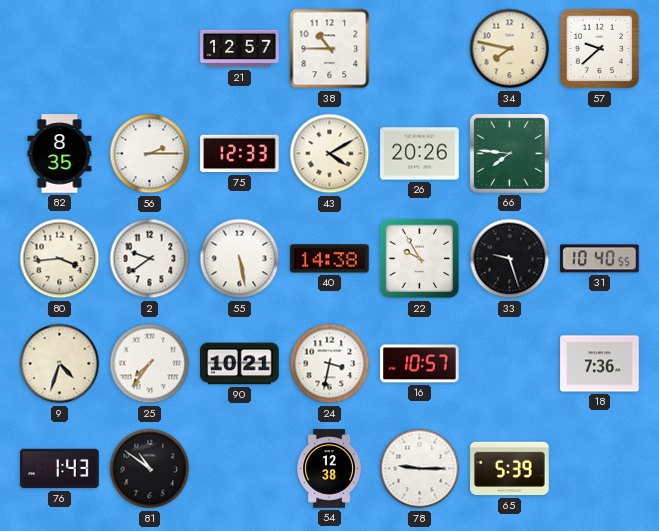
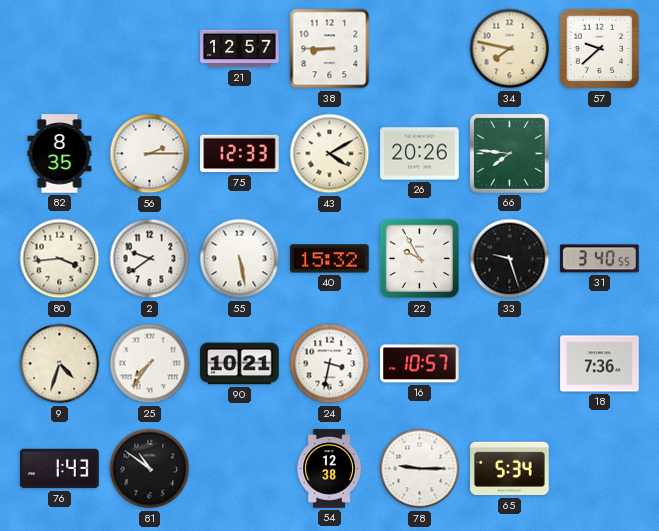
38: 10:45 -> 8:45
40: 14:38 -> 15:32
31: 10:40 -> 3:40
65: 5:39 -> 5:34
